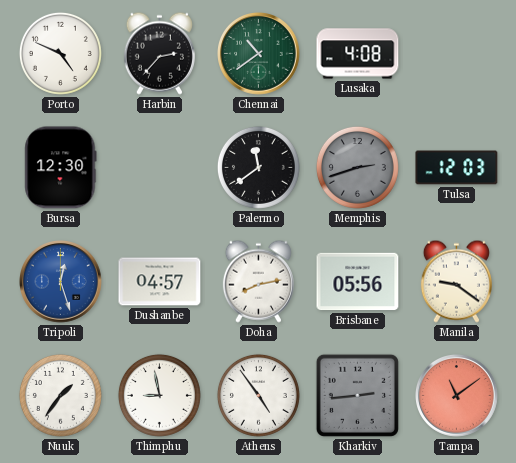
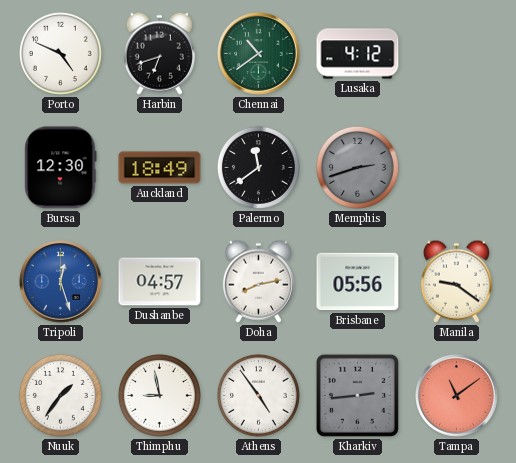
Harbin: 2:37 -> 6:42
Lusaka: 4:08 -> 4:12
Auckland: none -> 18:49
Tulsa: 12:03 -> none
